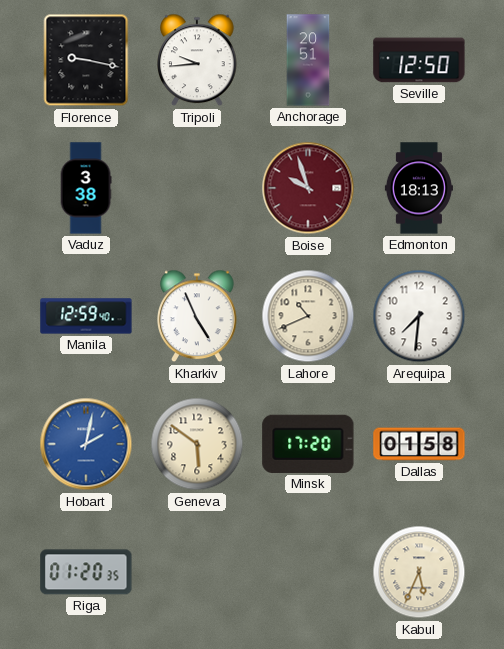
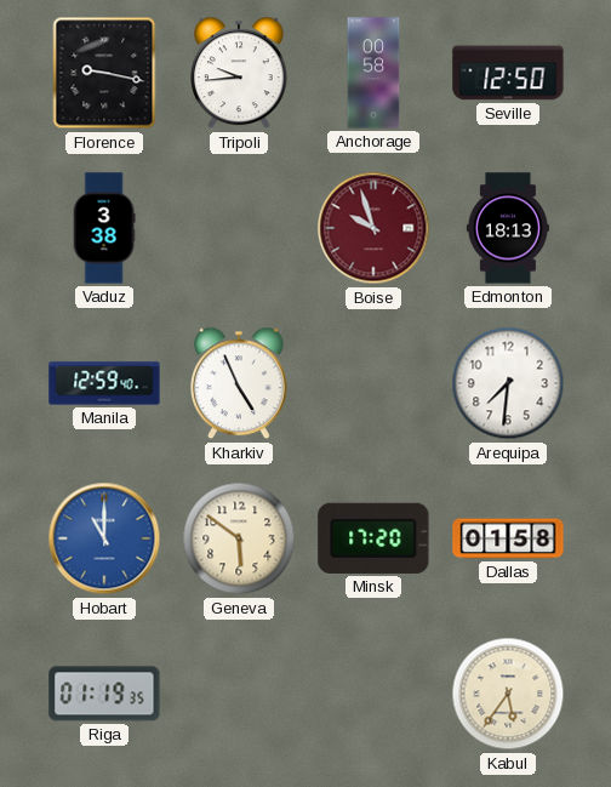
Anchorage: 20:51 -> 00:58
Lahore: 10:41 -> none
Hobart: 2:02 -> 11:00
Riga: 01:20 -> 01:19
Kabul: 5:34 -> 5:36
